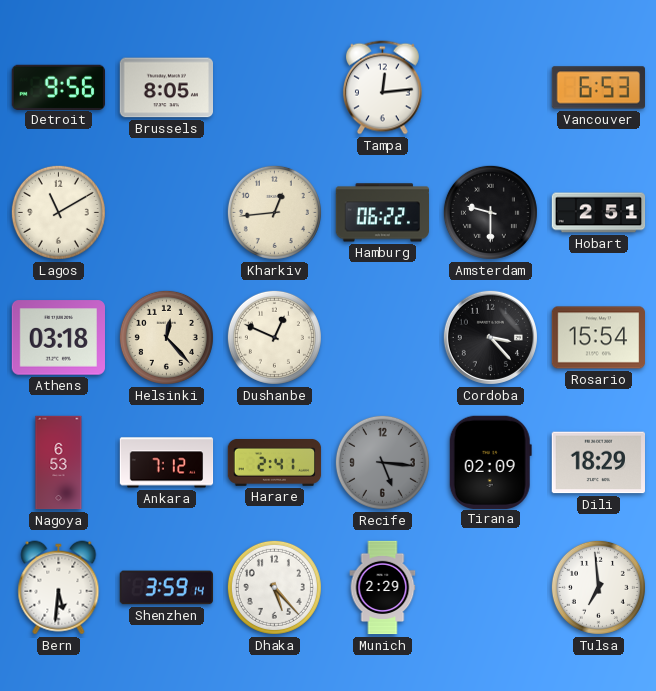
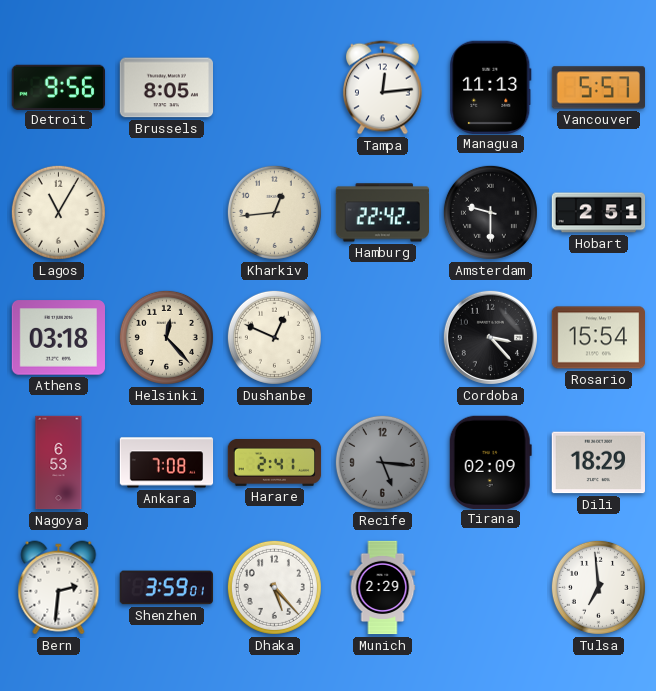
Managua: none -> 11:13
Vancouver: 6:53 -> 5:57
Lagos: 11:10 -> 11:05
Hamburg: 06:22 -> 22:42
Ankara: 7:12 -> 7:08
Bern: 5:31 -> 2:31
Shenzhen: 3:59:14 -> 3:59:01
